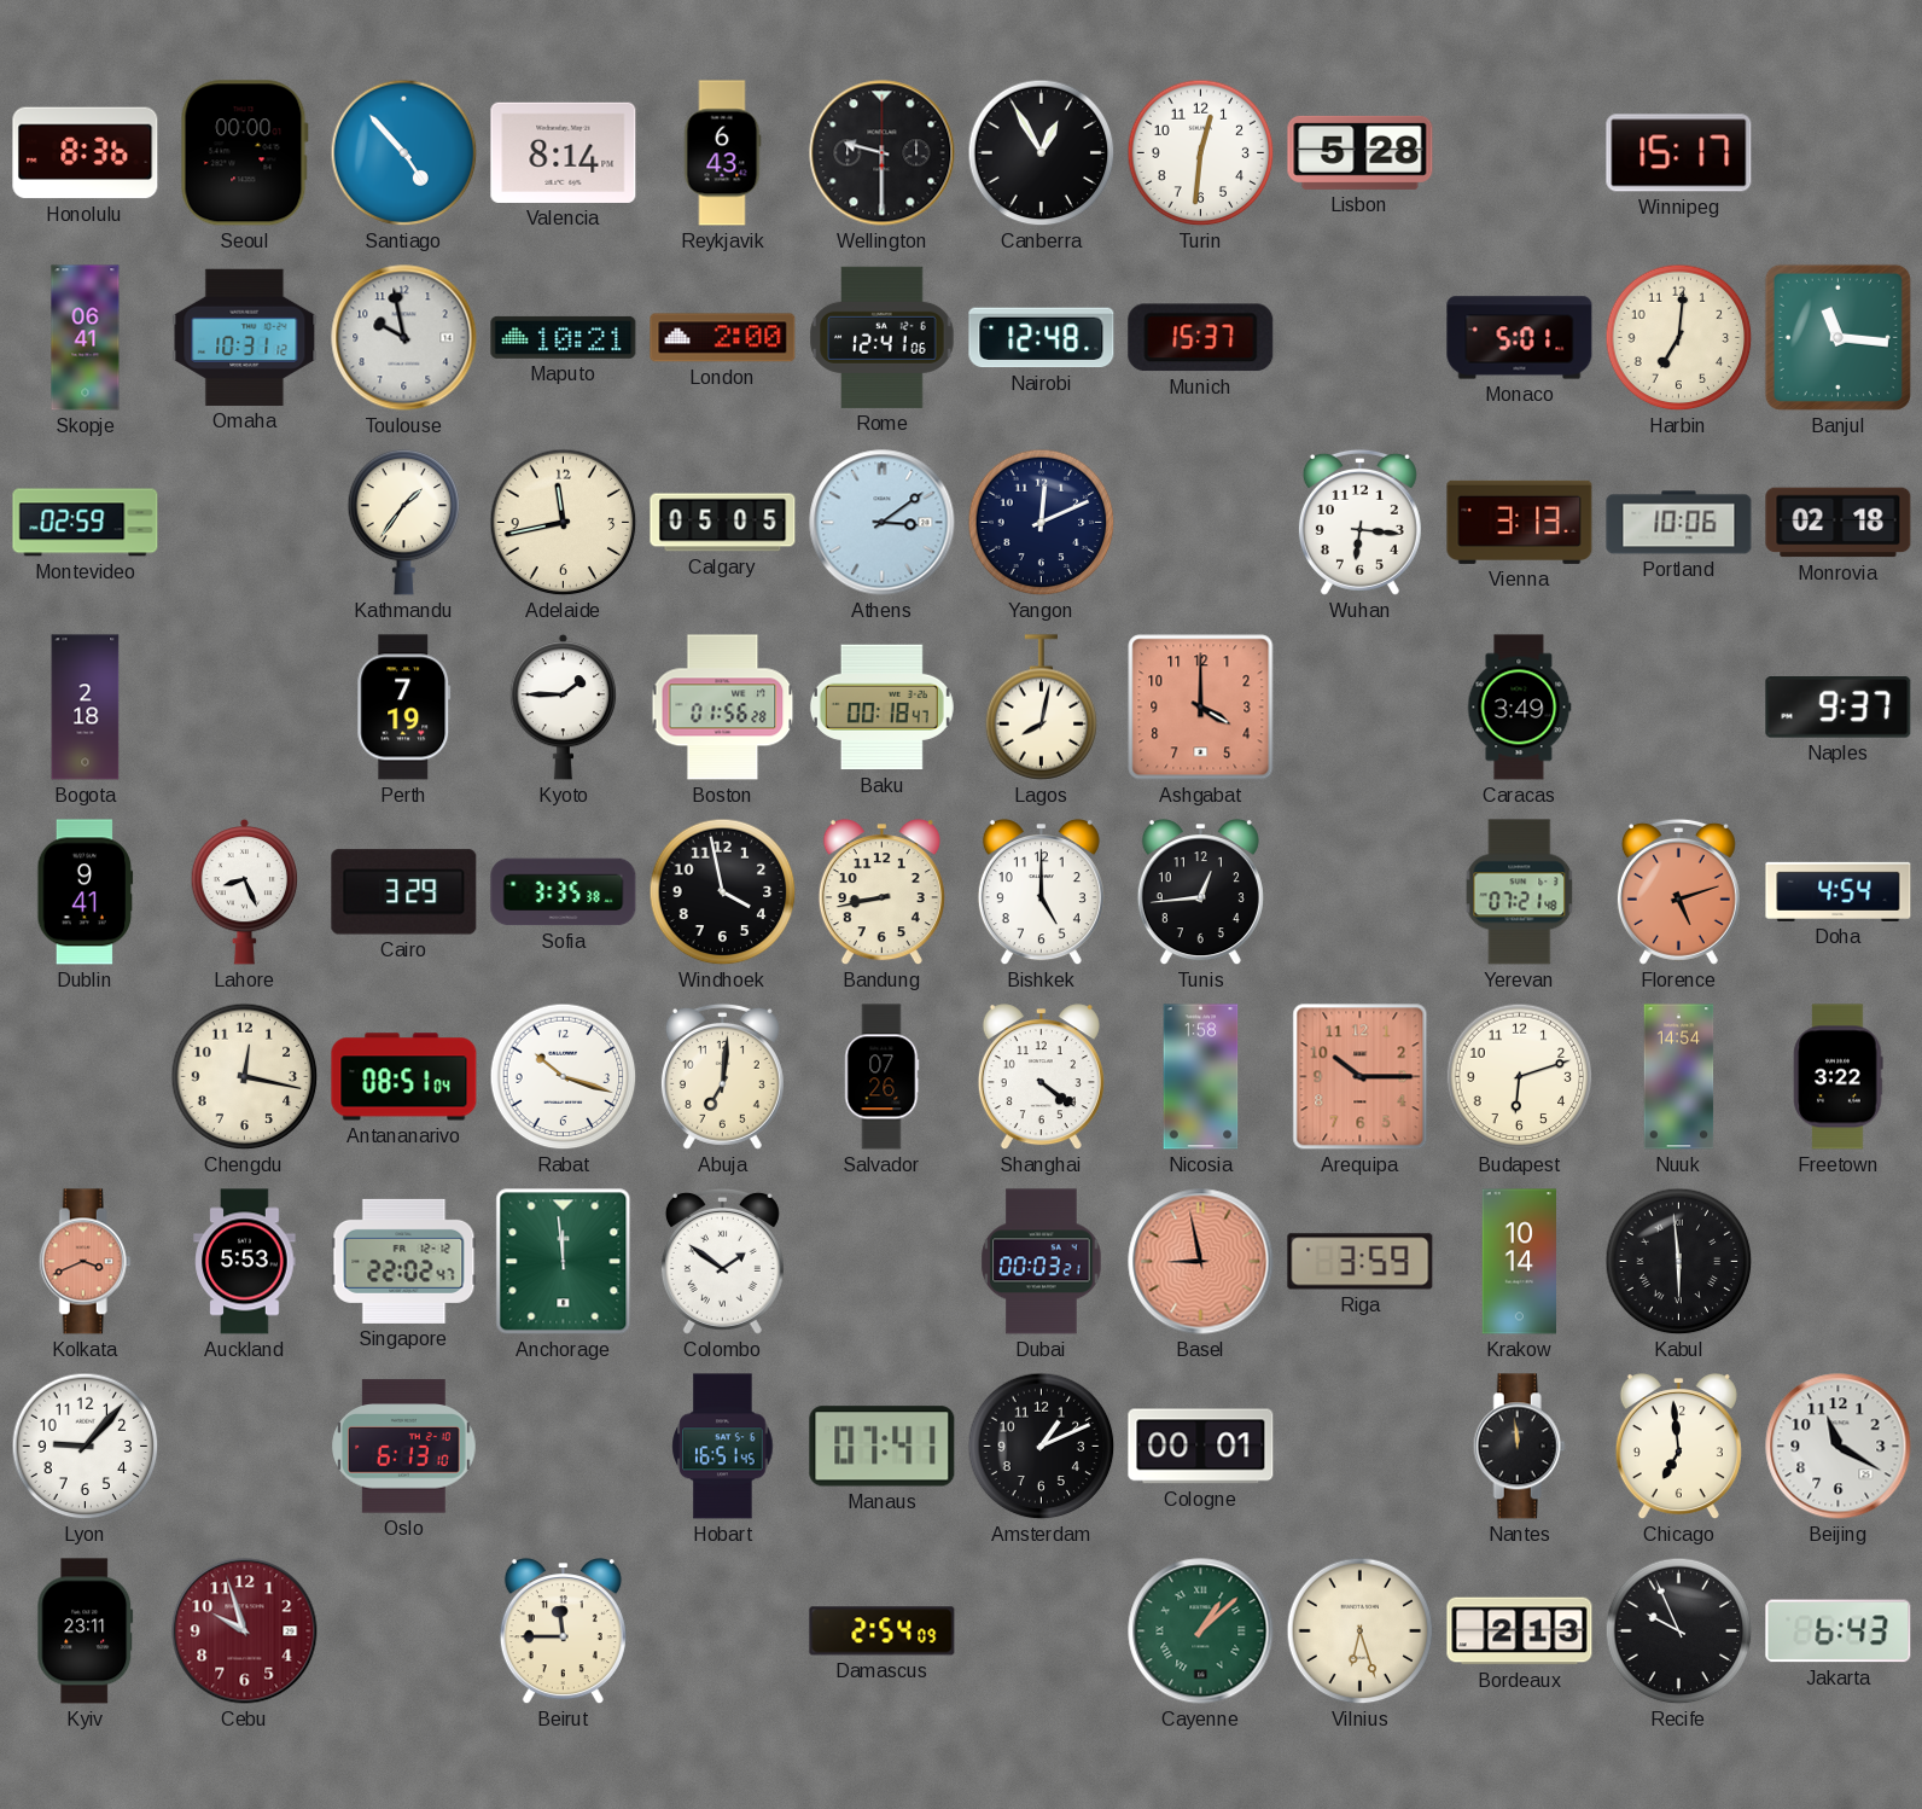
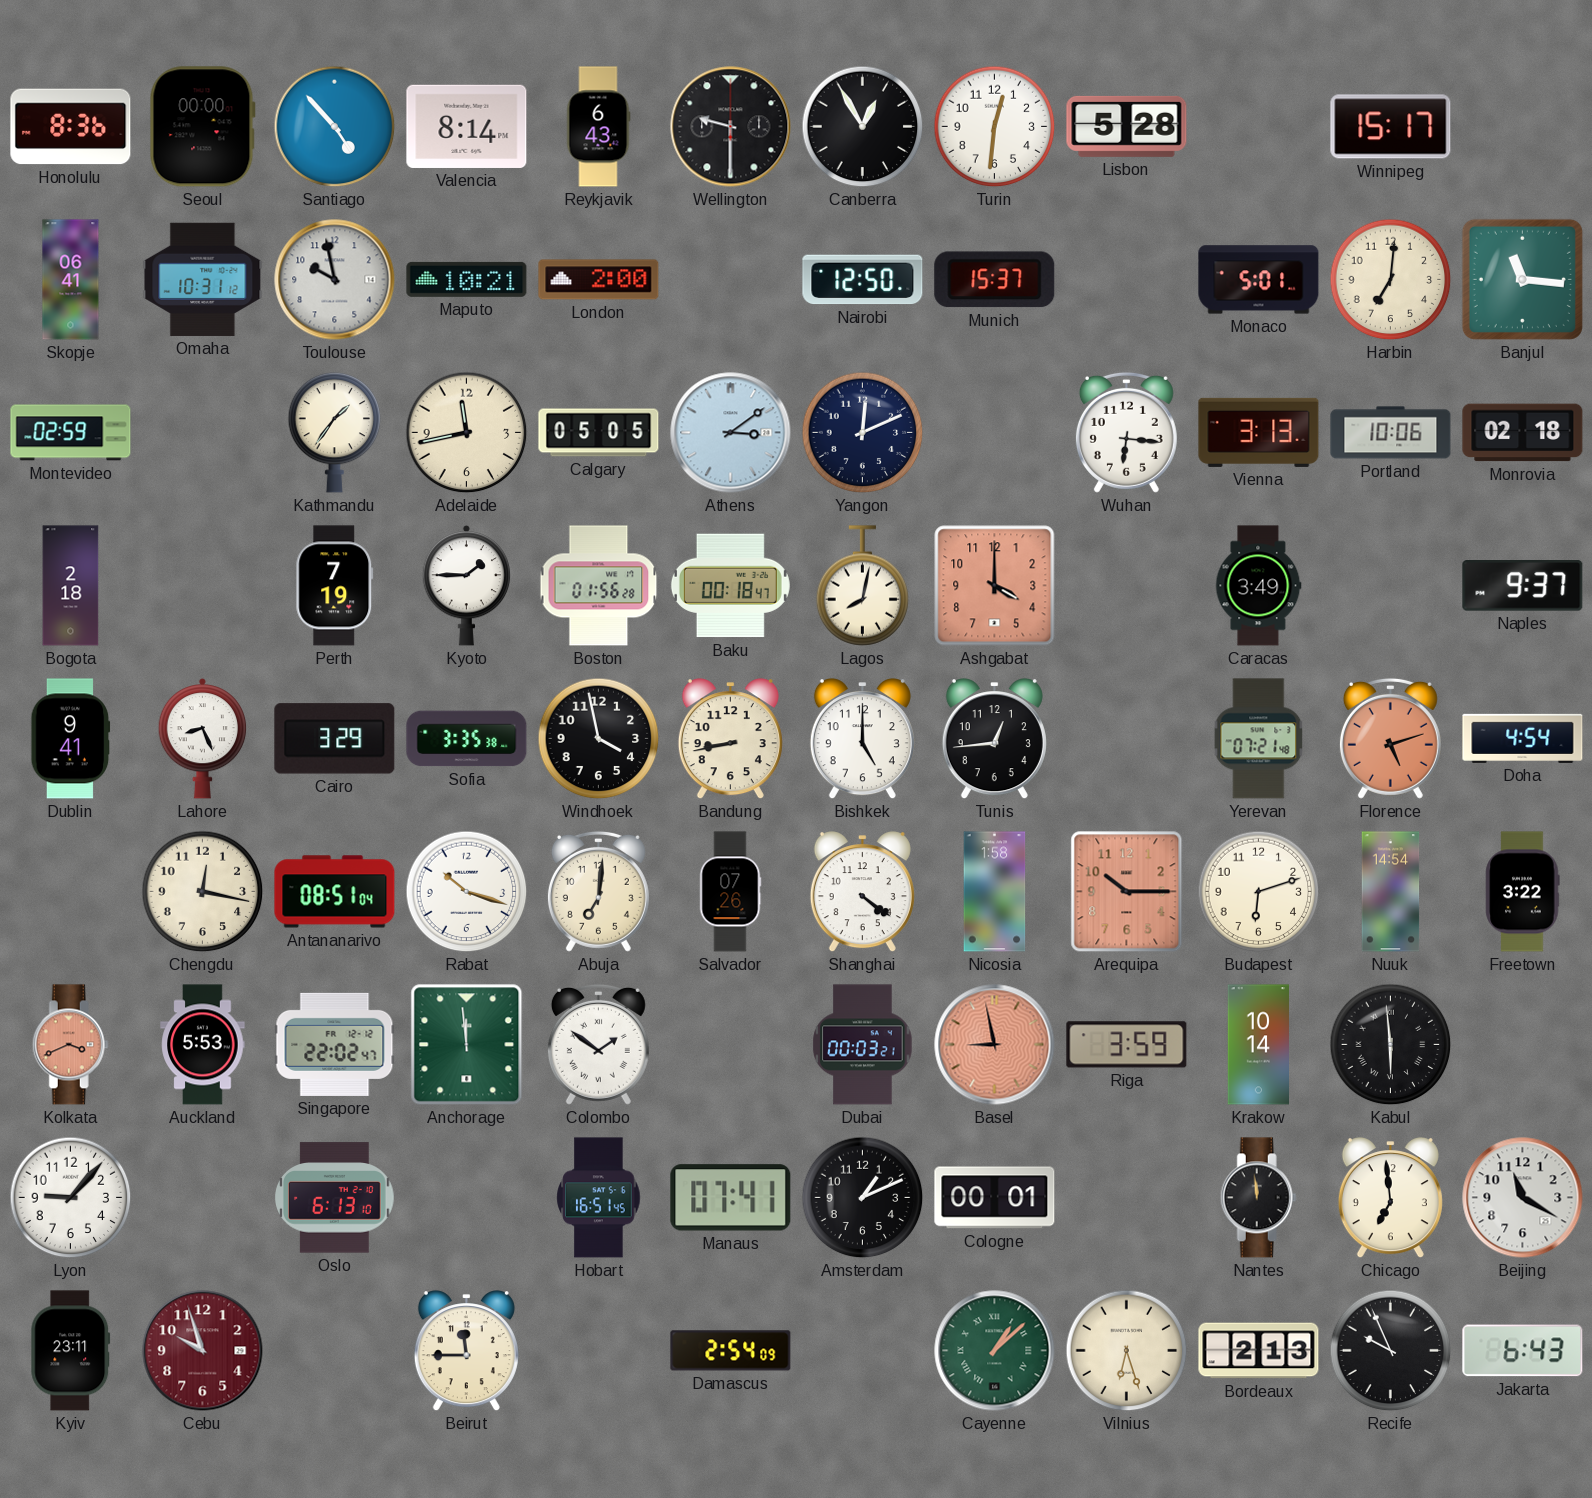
Rome: 12:41 -> none
Nairobi: 12:48 -> 12:50
